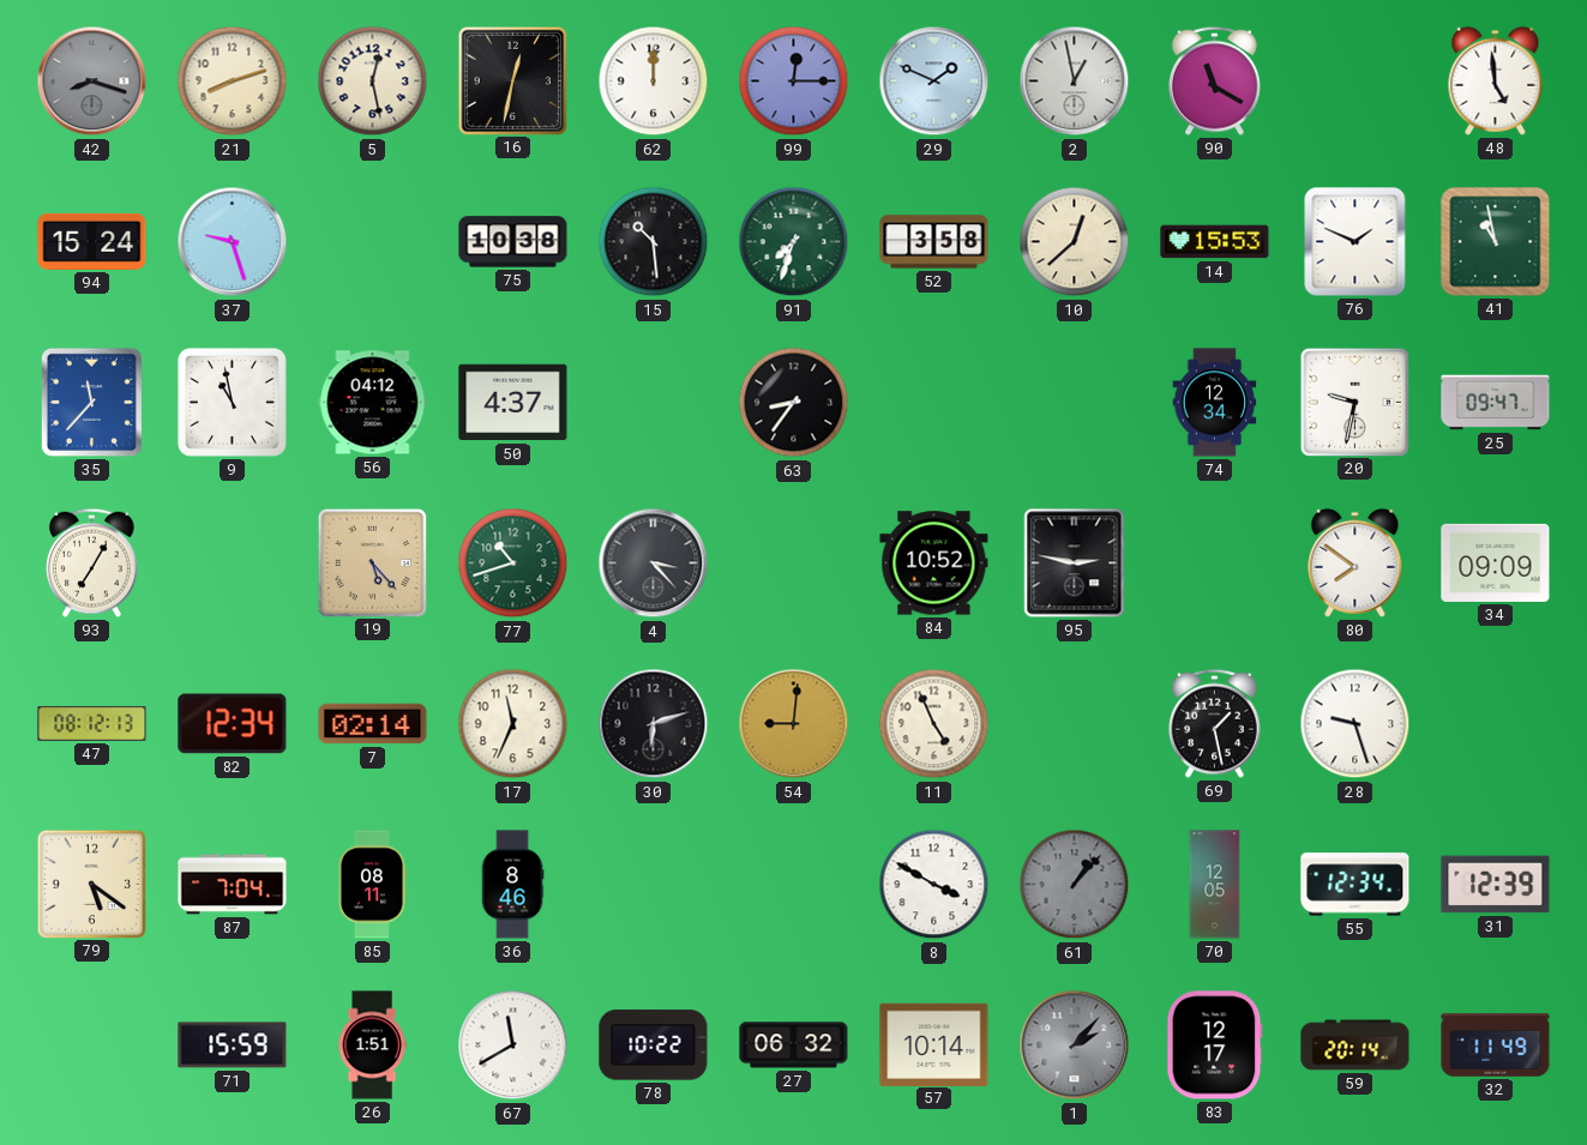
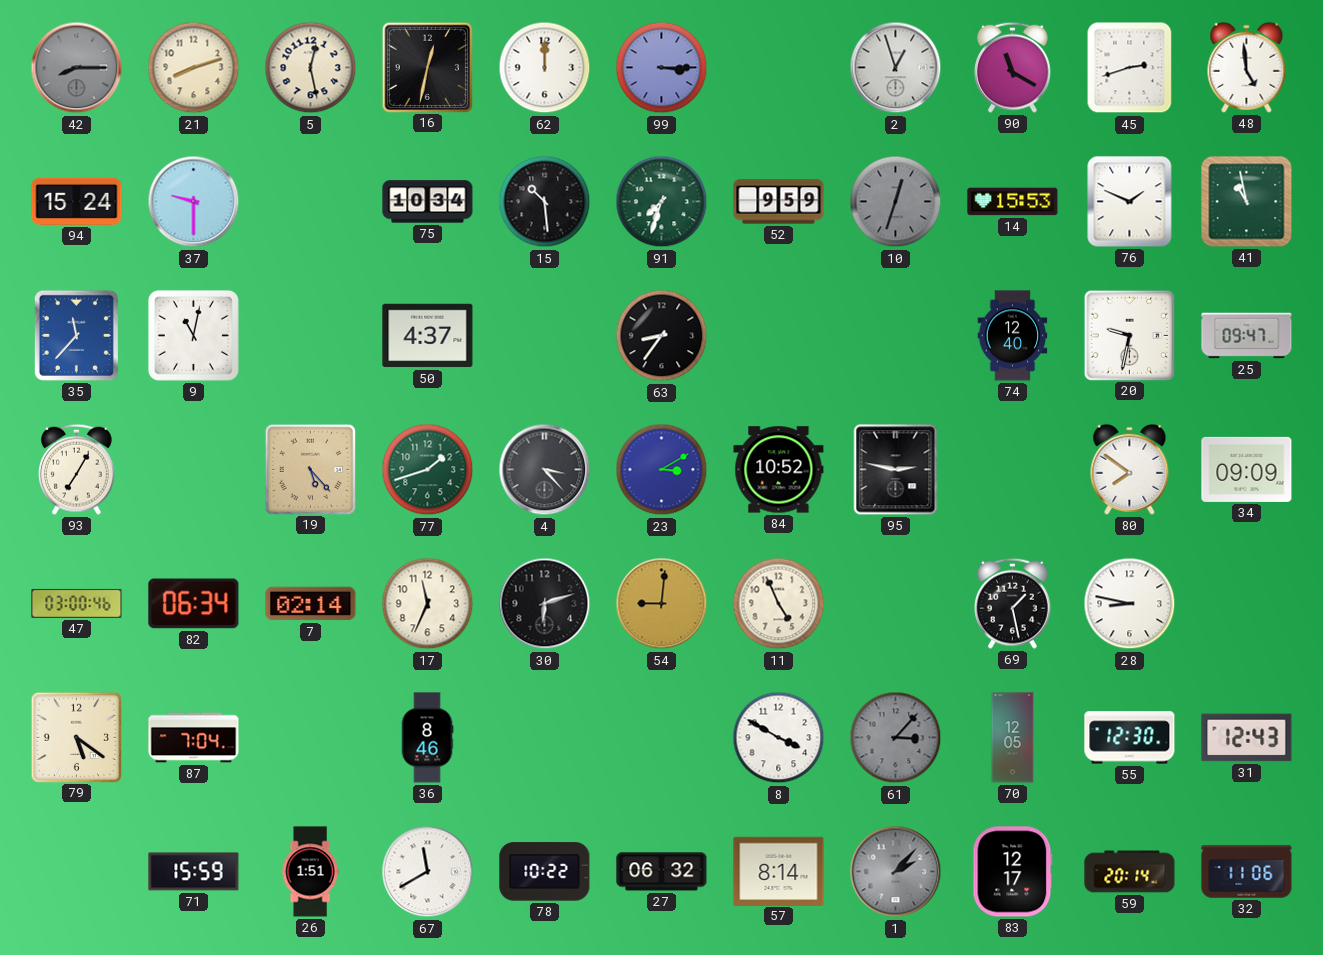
42: 8:18 -> 8:15
99: 12:15 -> 3:15
29: 1:49 -> none
2: 12:58 -> 12:57
45: none -> 2:42
37: 9:27 -> 9:30
75: 10:38 -> 10:34
52: 3:58 -> 9:59
10: 12:38 -> 12:33
10 dial: cream -> grey
9: 10:58 -> 11:02
56: 04:12 -> none
74: 12:34 -> 12:40
77: 10:42 -> 1:42
23: none -> 3:10
47: 08:12 -> 03:00
82: 12:34 -> 06:34
28: 9:27 -> 8:47
85: 08:11 -> none
61: 1:07 -> 3:07
55: 12:34 -> 12:30
31: 12:39 -> 12:43
57: 10:14 -> 8:14
32: 11:49 -> 11:06
